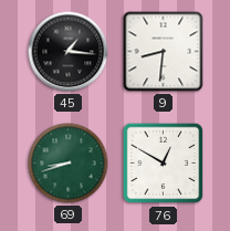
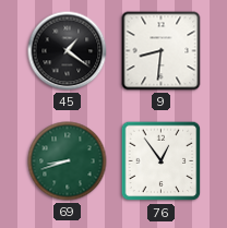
45: 1:16 -> 1:21
76: 12:50 -> 12:54
